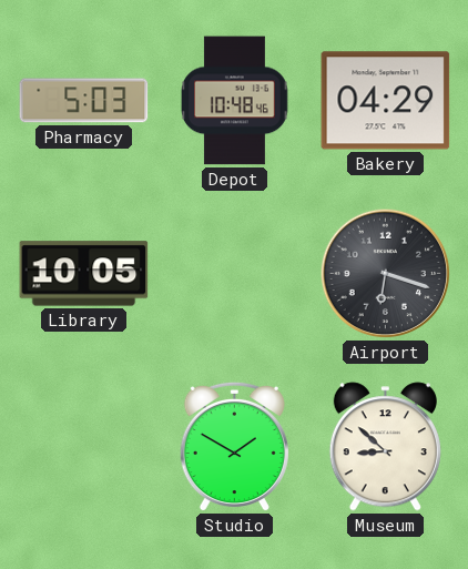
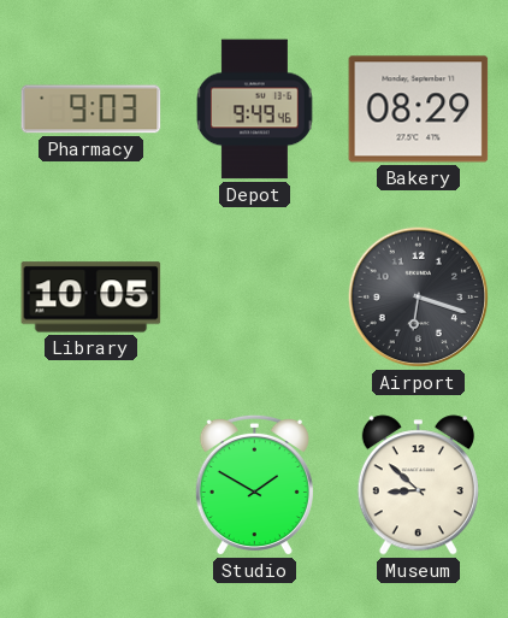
Pharmacy: 5:03 -> 9:03
Depot: 10:48 -> 9:49
Bakery: 04:29 -> 08:29
